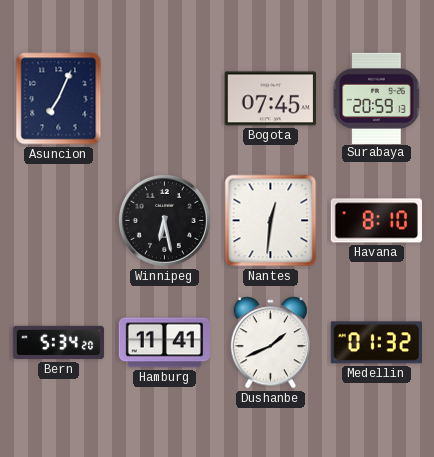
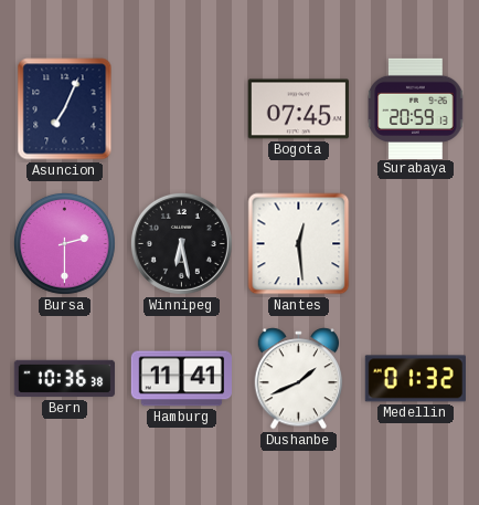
Bursa: none -> 2:30
Nantes: 12:31 -> 12:29
Havana: 8:10 -> none
Bern: 5:34 -> 10:36
